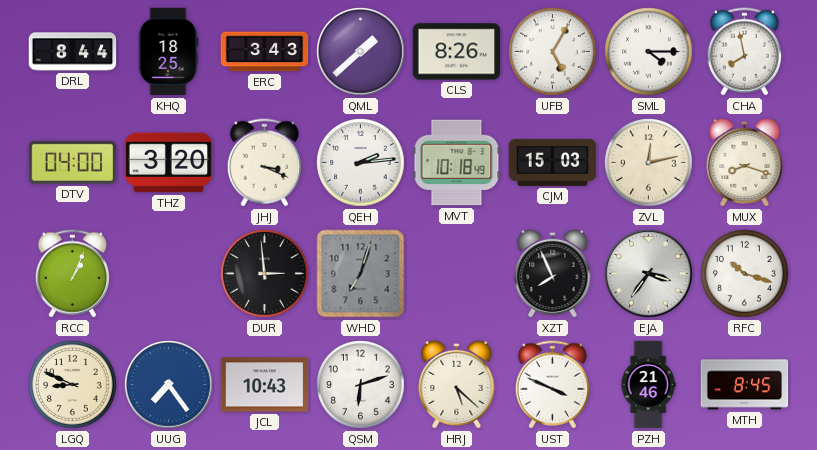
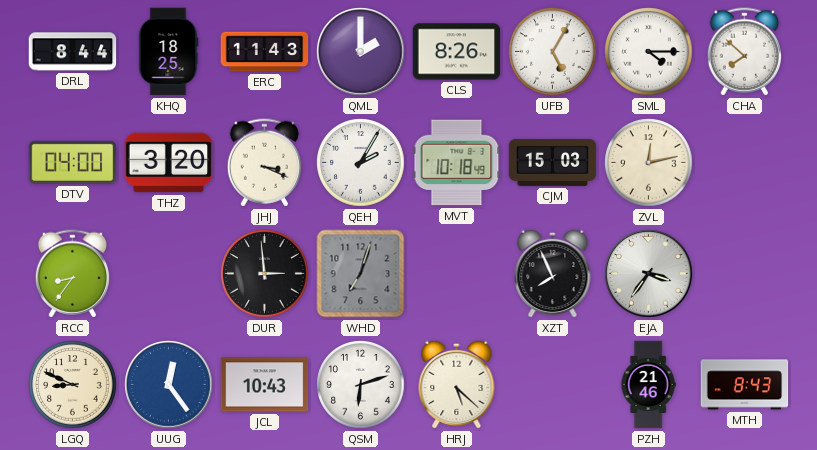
ERC: 3:43 -> 11:43
QML: 1:38 -> 2:00
CHA: 7:58 -> 7:52
QEH: 2:14 -> 2:05
MUX: 8:18 -> none
RCC: 1:04 -> 8:36
RFC: 10:18 -> none
UUG: 7:24 -> 12:24
UST: 3:49 -> none
MTH: 8:45 -> 8:43
